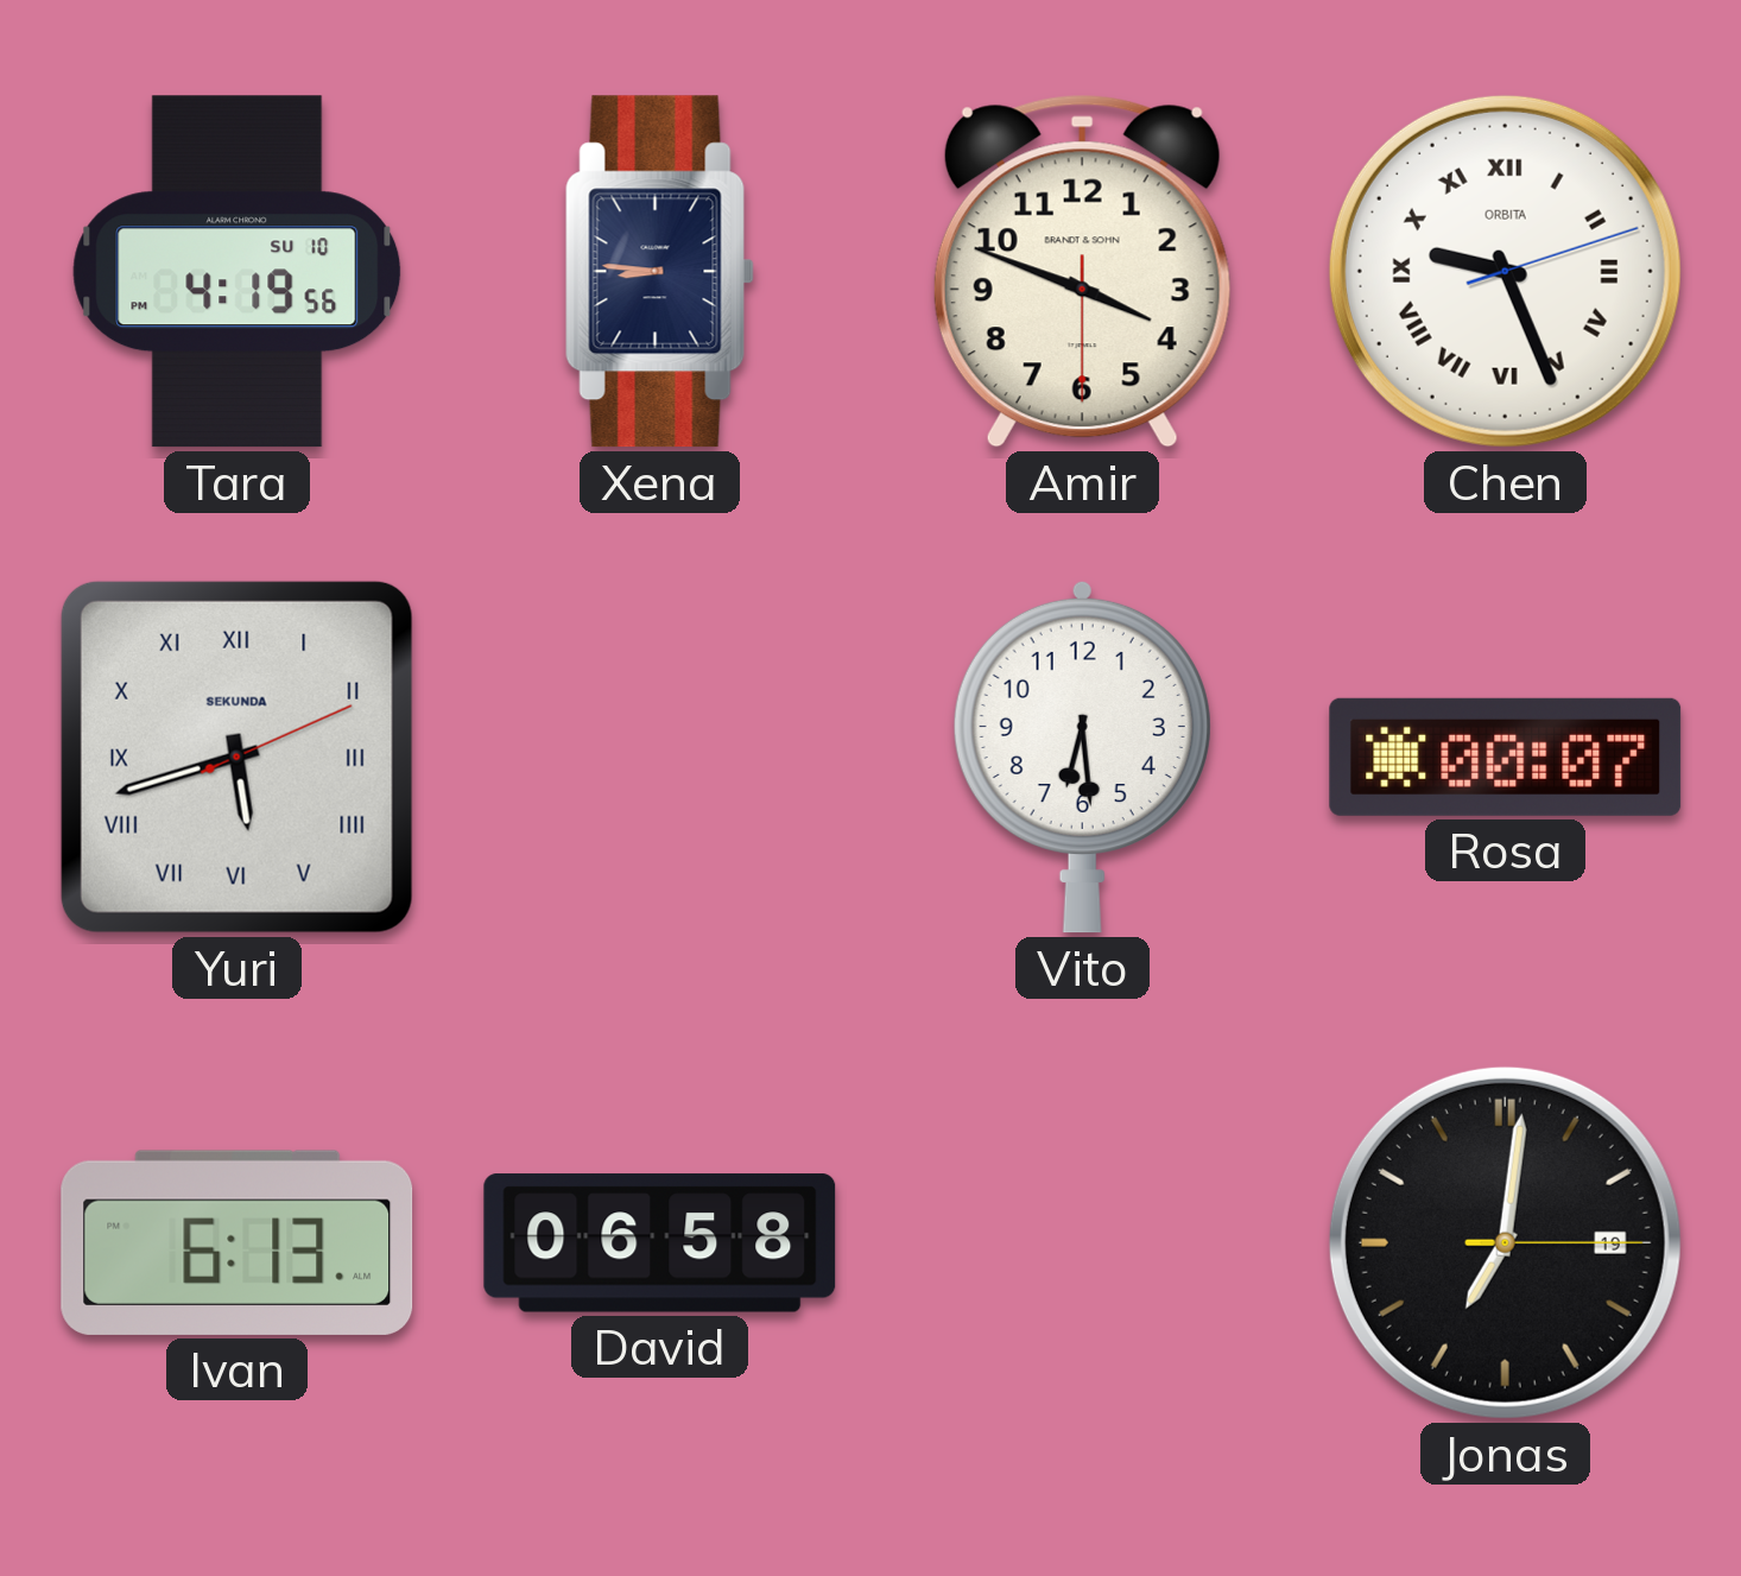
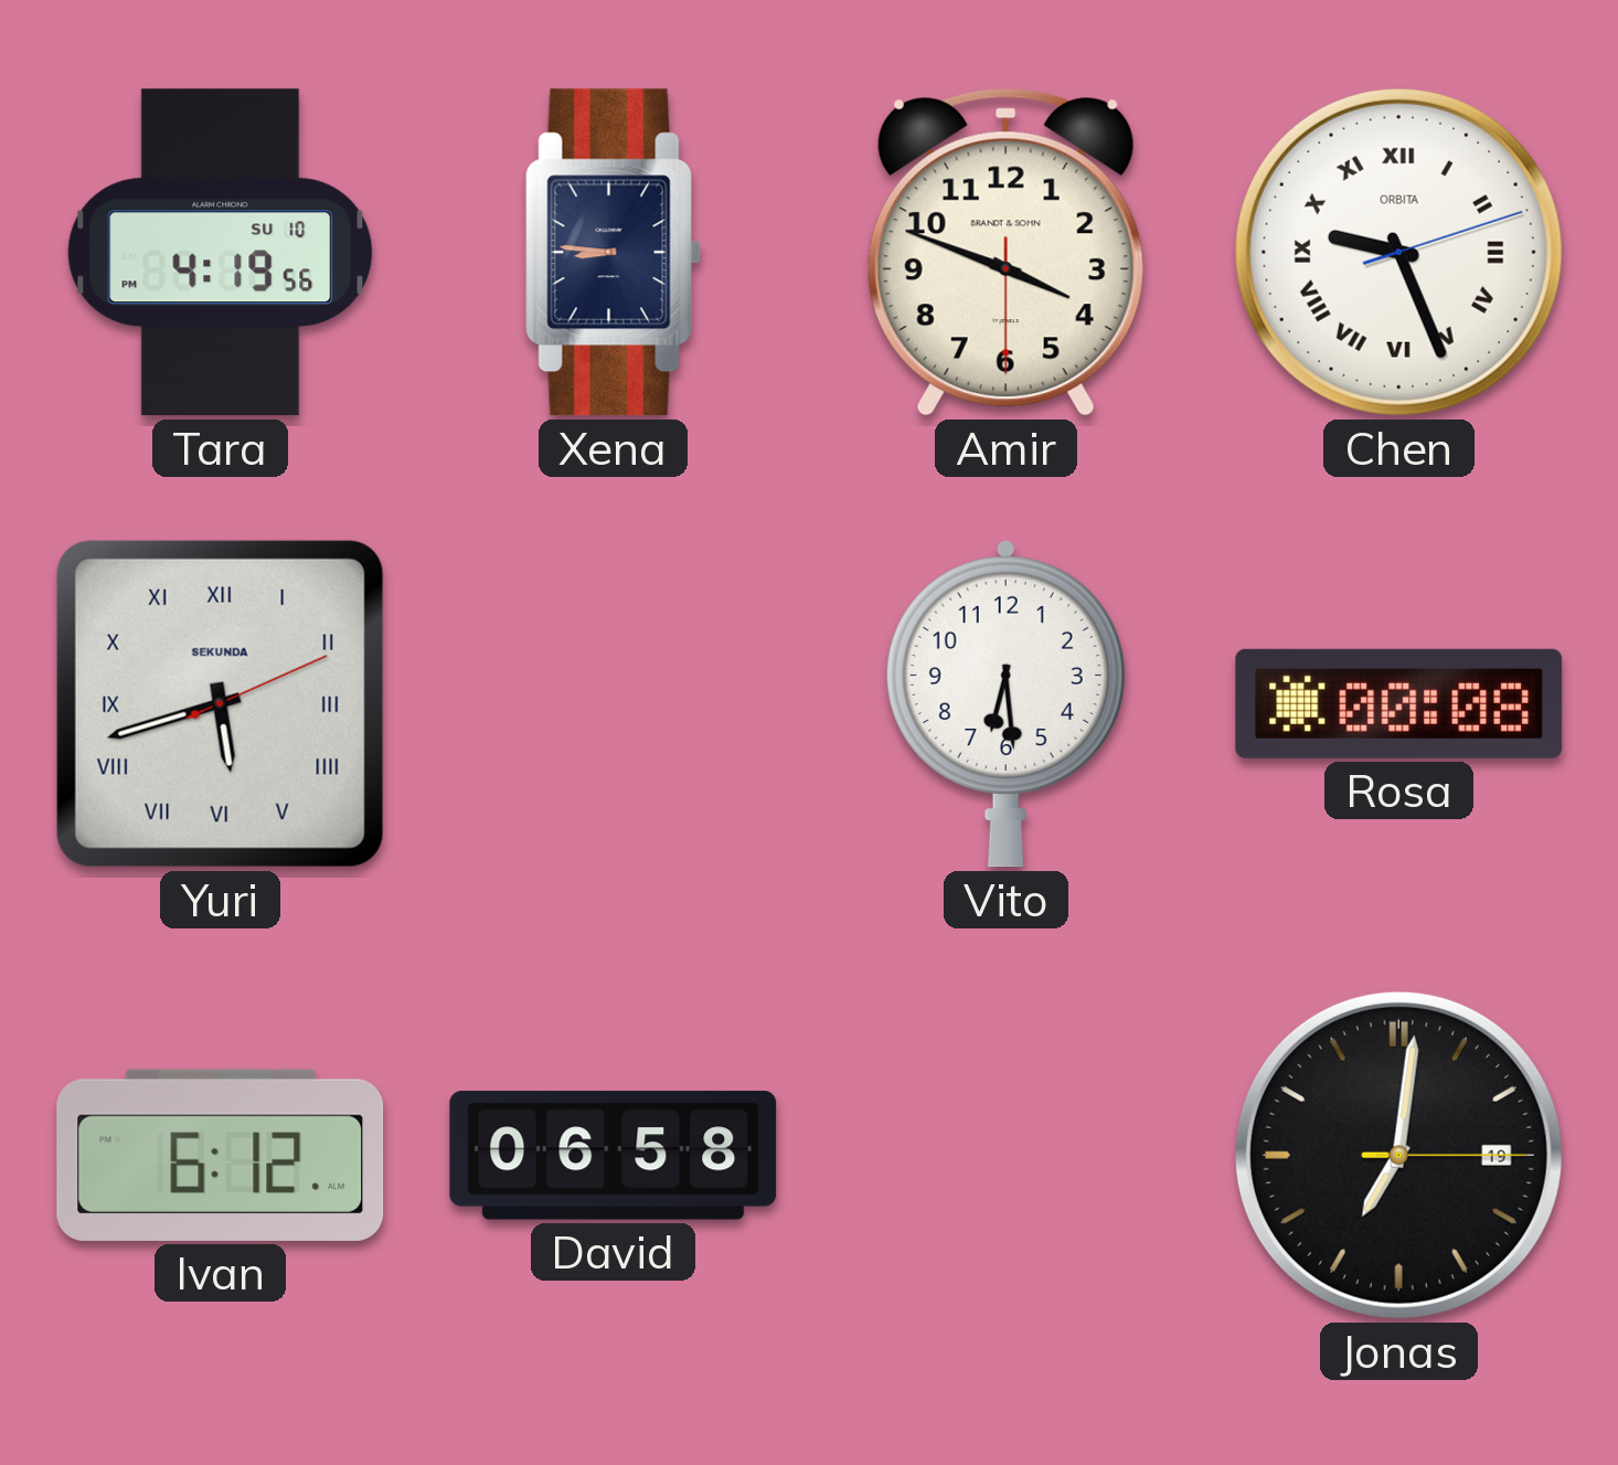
Rosa: 00:07 -> 00:08
Ivan: 6:13 -> 6:12
